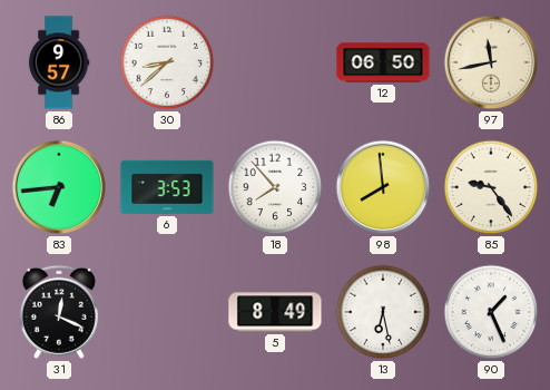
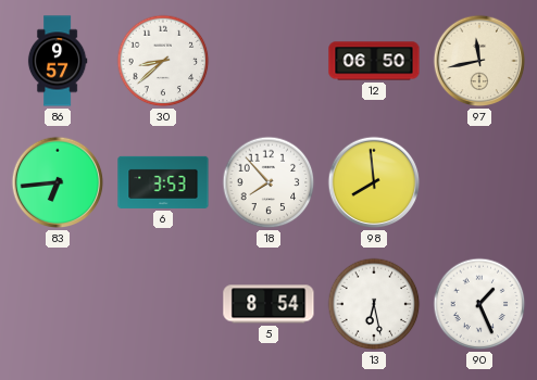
85: 9:24 -> none
31: 12:19 -> none
5: 8:49 -> 8:54
